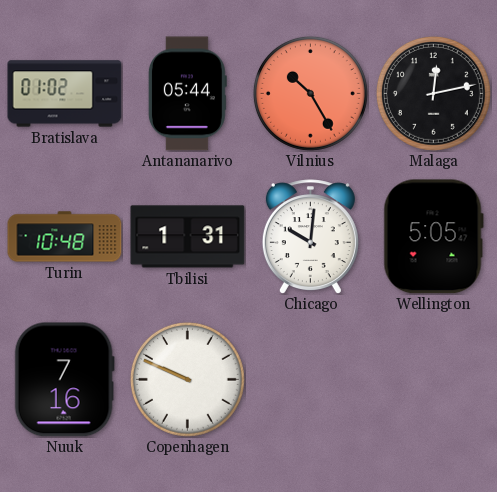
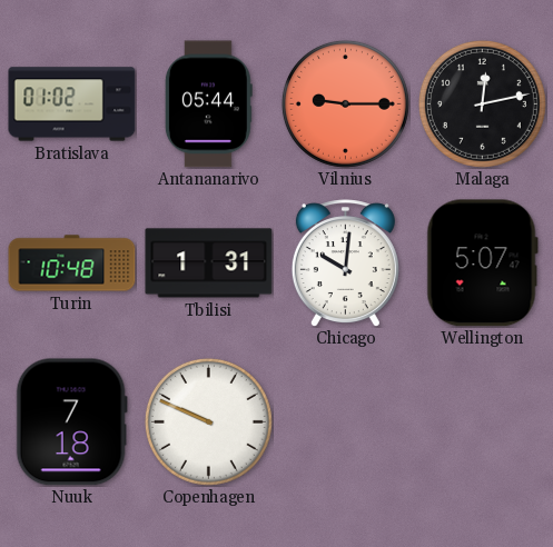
Vilnius: 10:25 -> 9:15
Wellington: 5:05 -> 5:07
Nuuk: 7:16 -> 7:18
